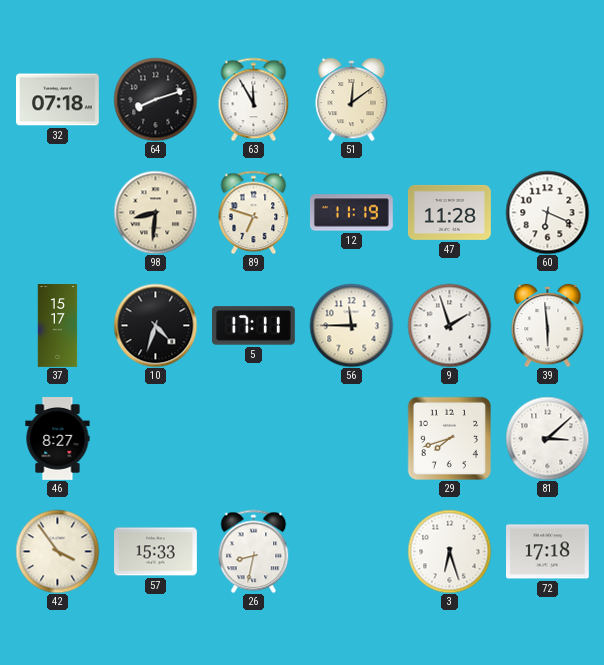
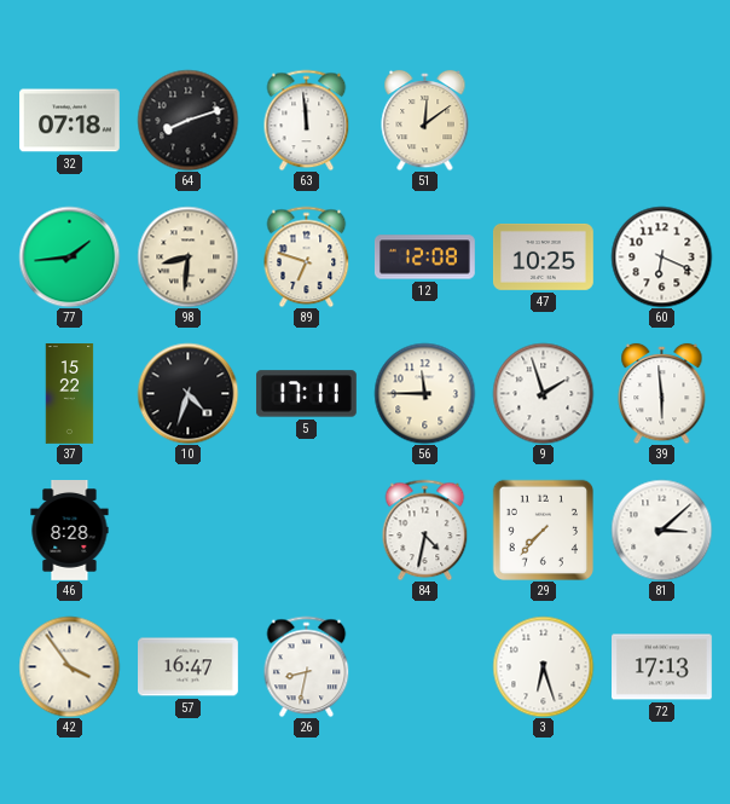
63: 11:55 -> 11:59
77: none -> 1:44
12: 11:19 -> 12:08
47: 11:28 -> 10:25
37: 15:17 -> 15:22
46: 8:27 -> 8:28
84: none -> 4:32
29: 7:42 -> 7:37
57: 15:33 -> 16:47
72: 17:18 -> 17:13
